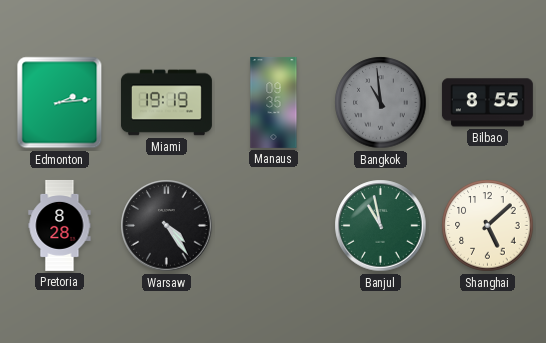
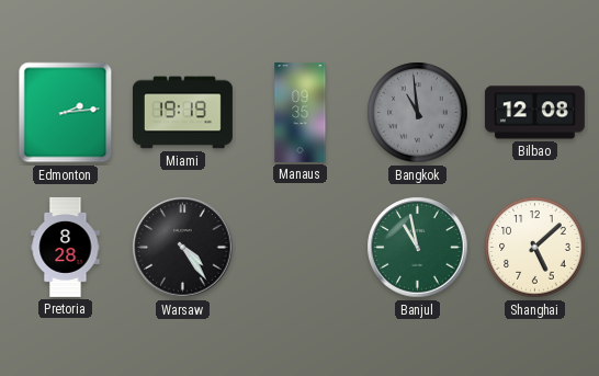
Bilbao: 8:55 -> 12:08
